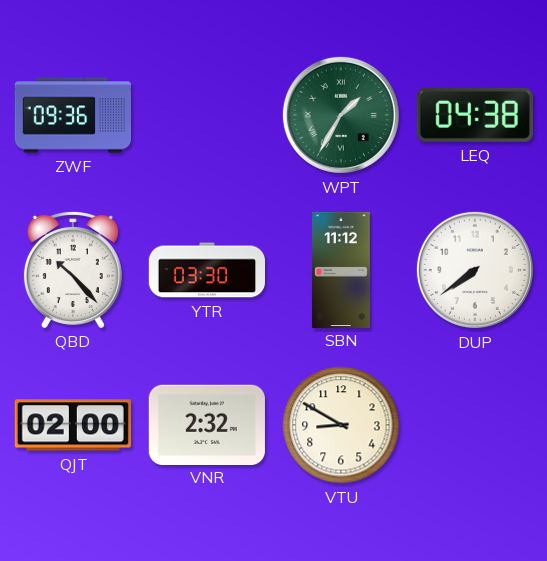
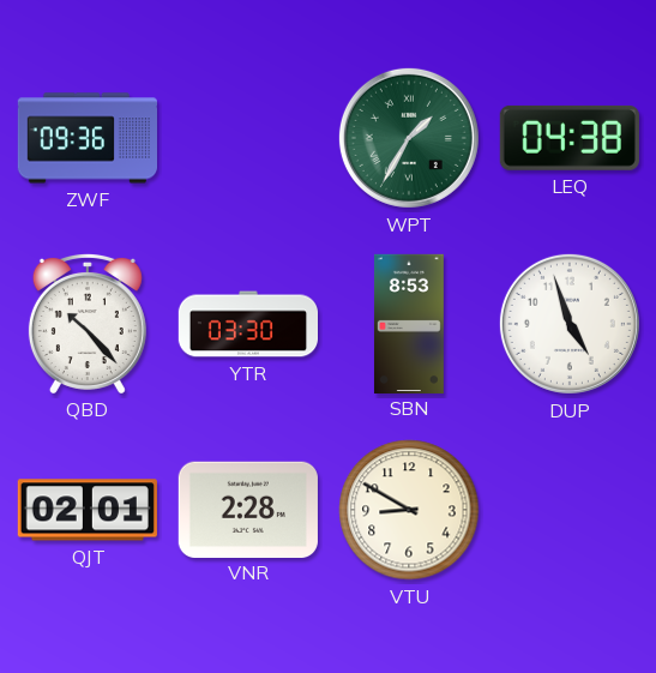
SBN: 11:12 -> 8:53
DUP: 7:39 -> 4:57
QJT: 02:00 -> 02:01
VNR: 2:32 -> 2:28
